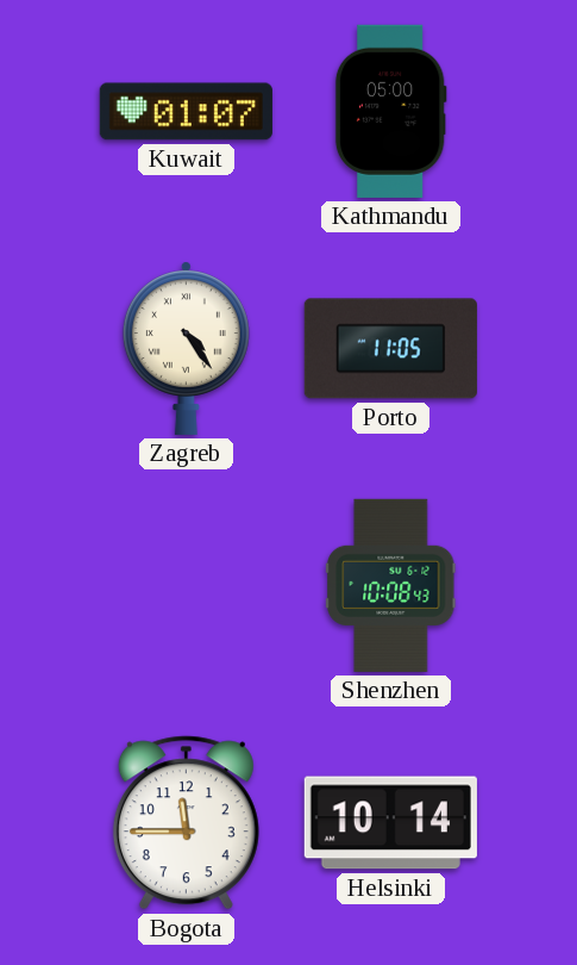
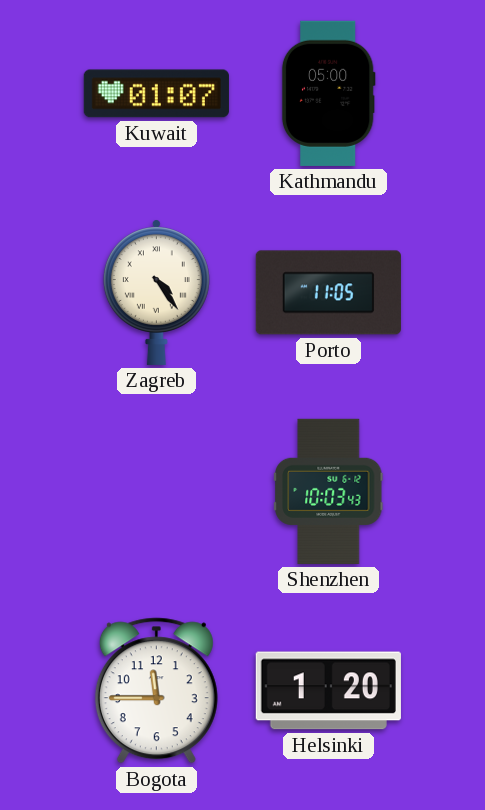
Shenzhen: 10:08 -> 10:03
Helsinki: 10:14 -> 1:20
